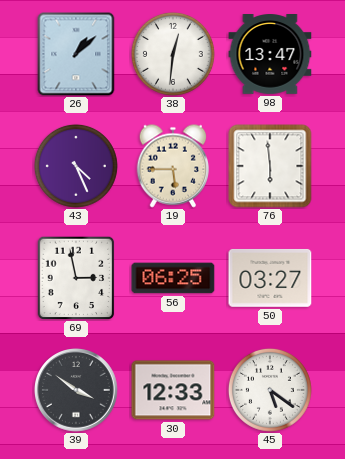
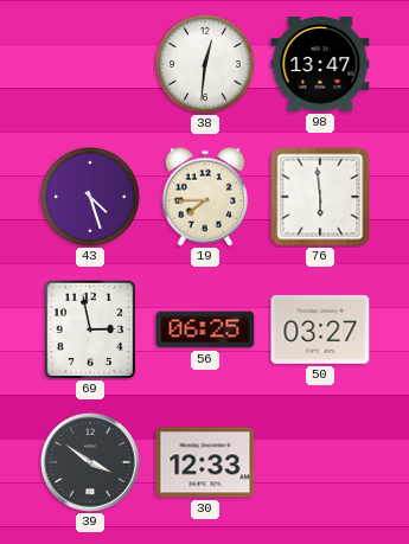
26: 1:08 -> none
43: 4:26 -> 4:27
19: 5:45 -> 7:45
45: 5:21 -> none
